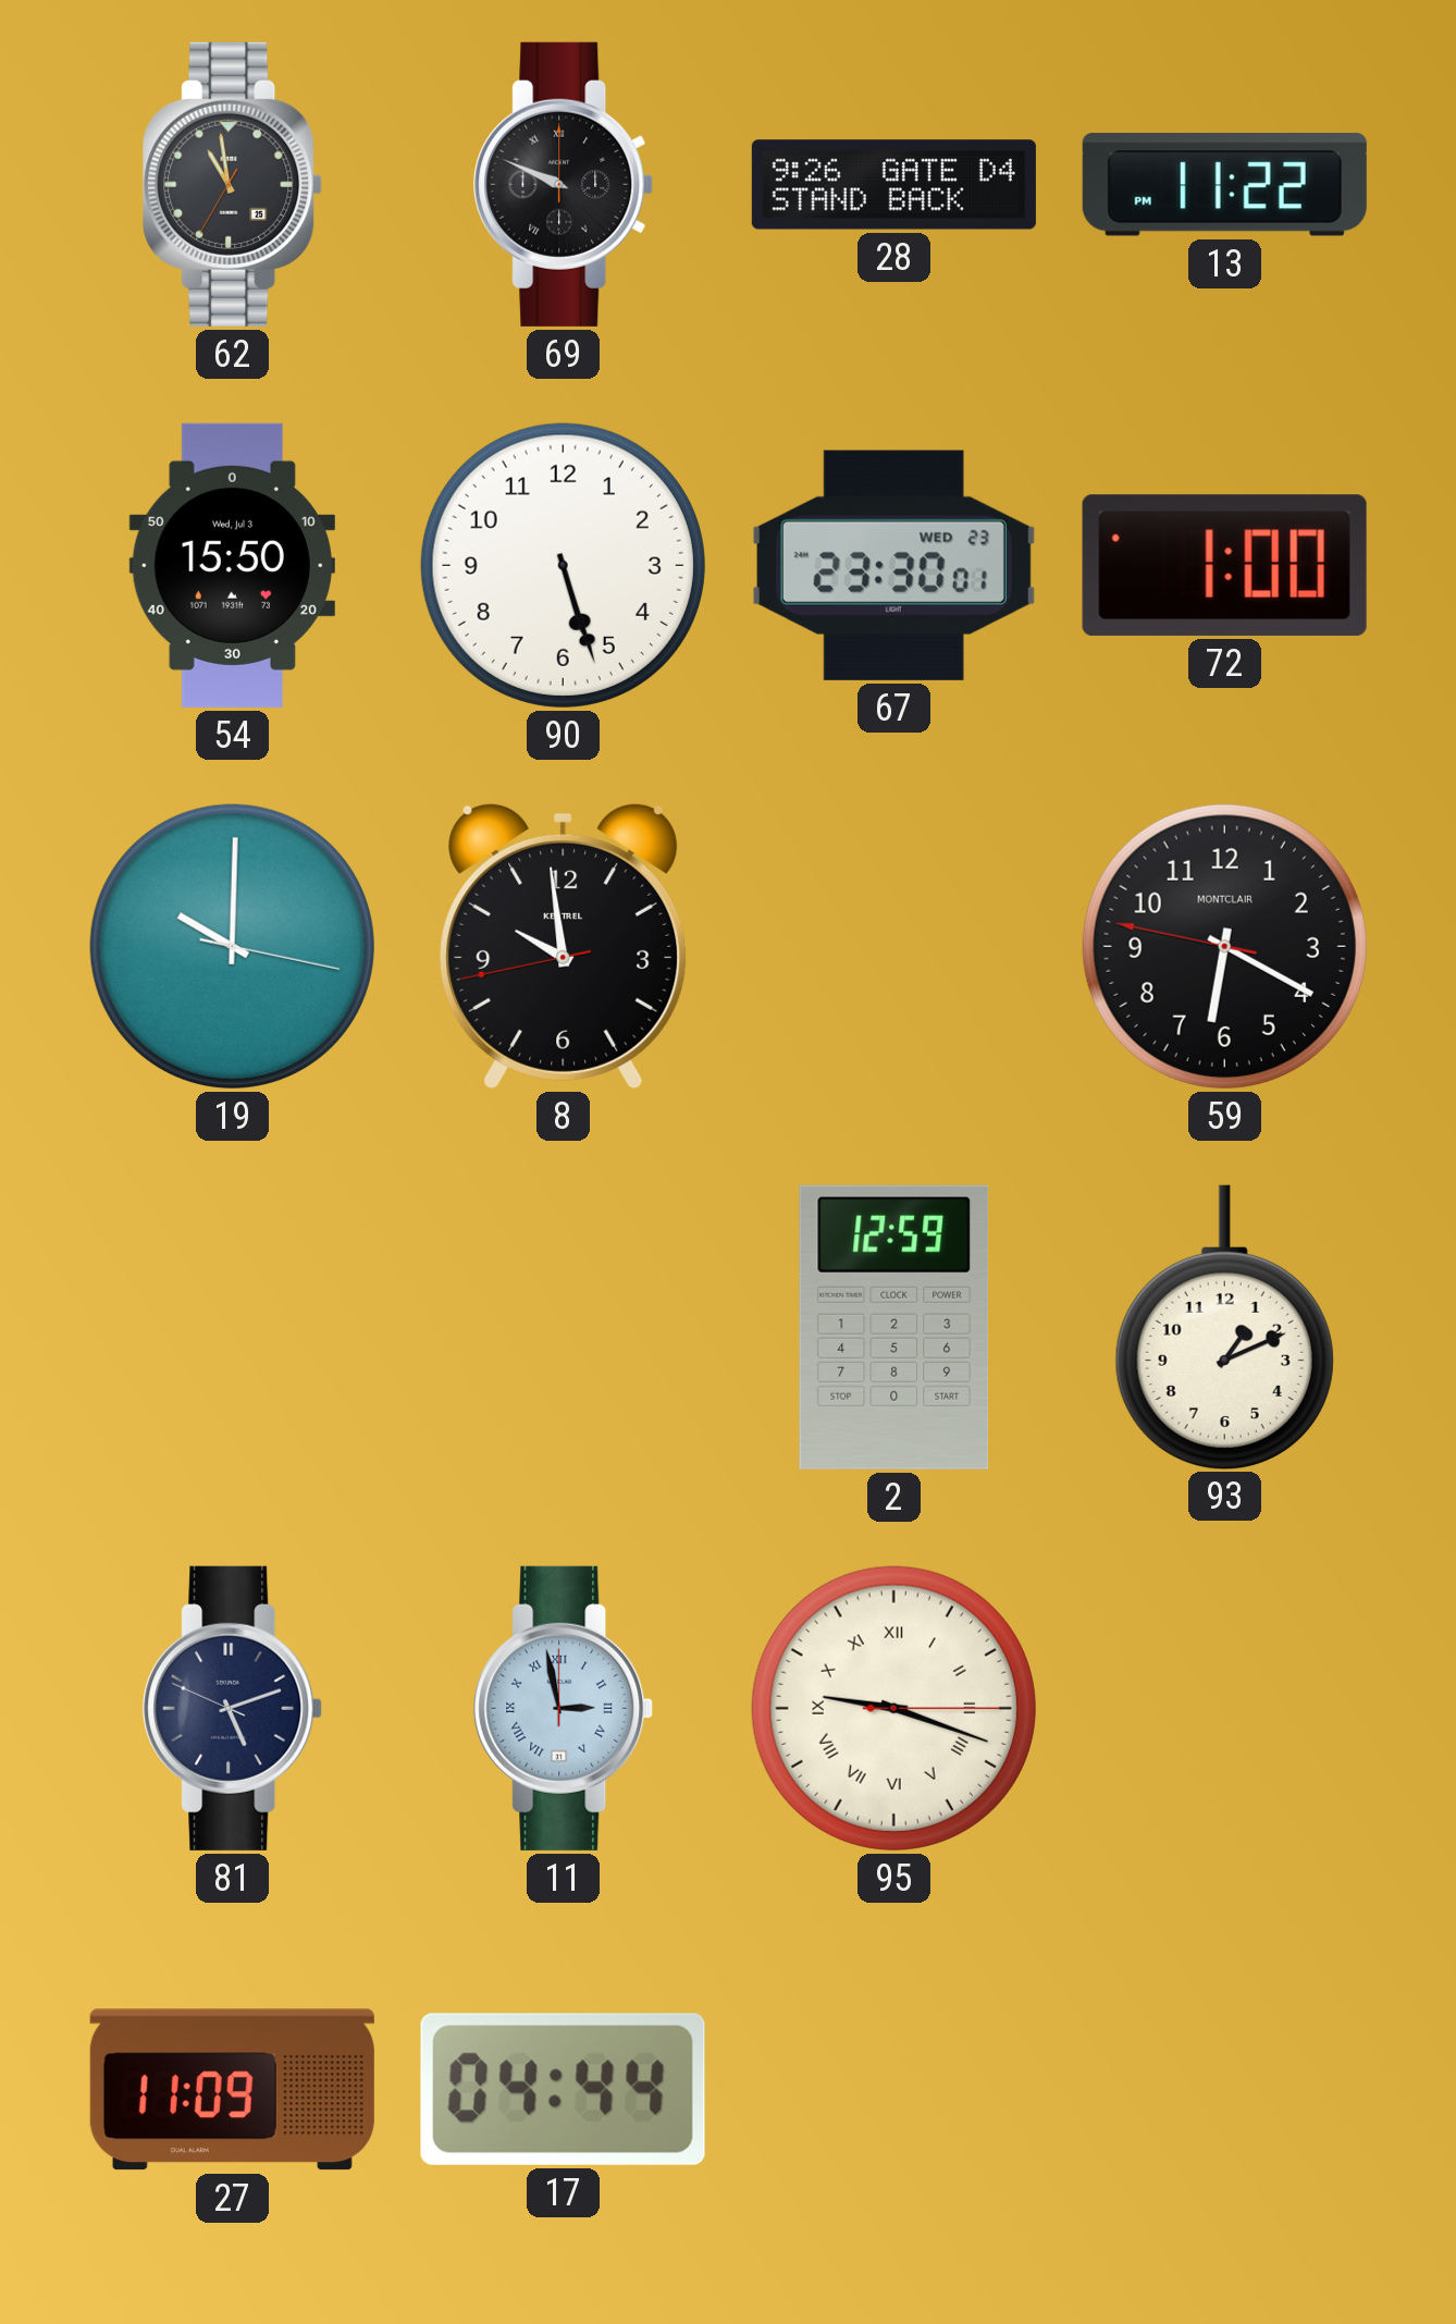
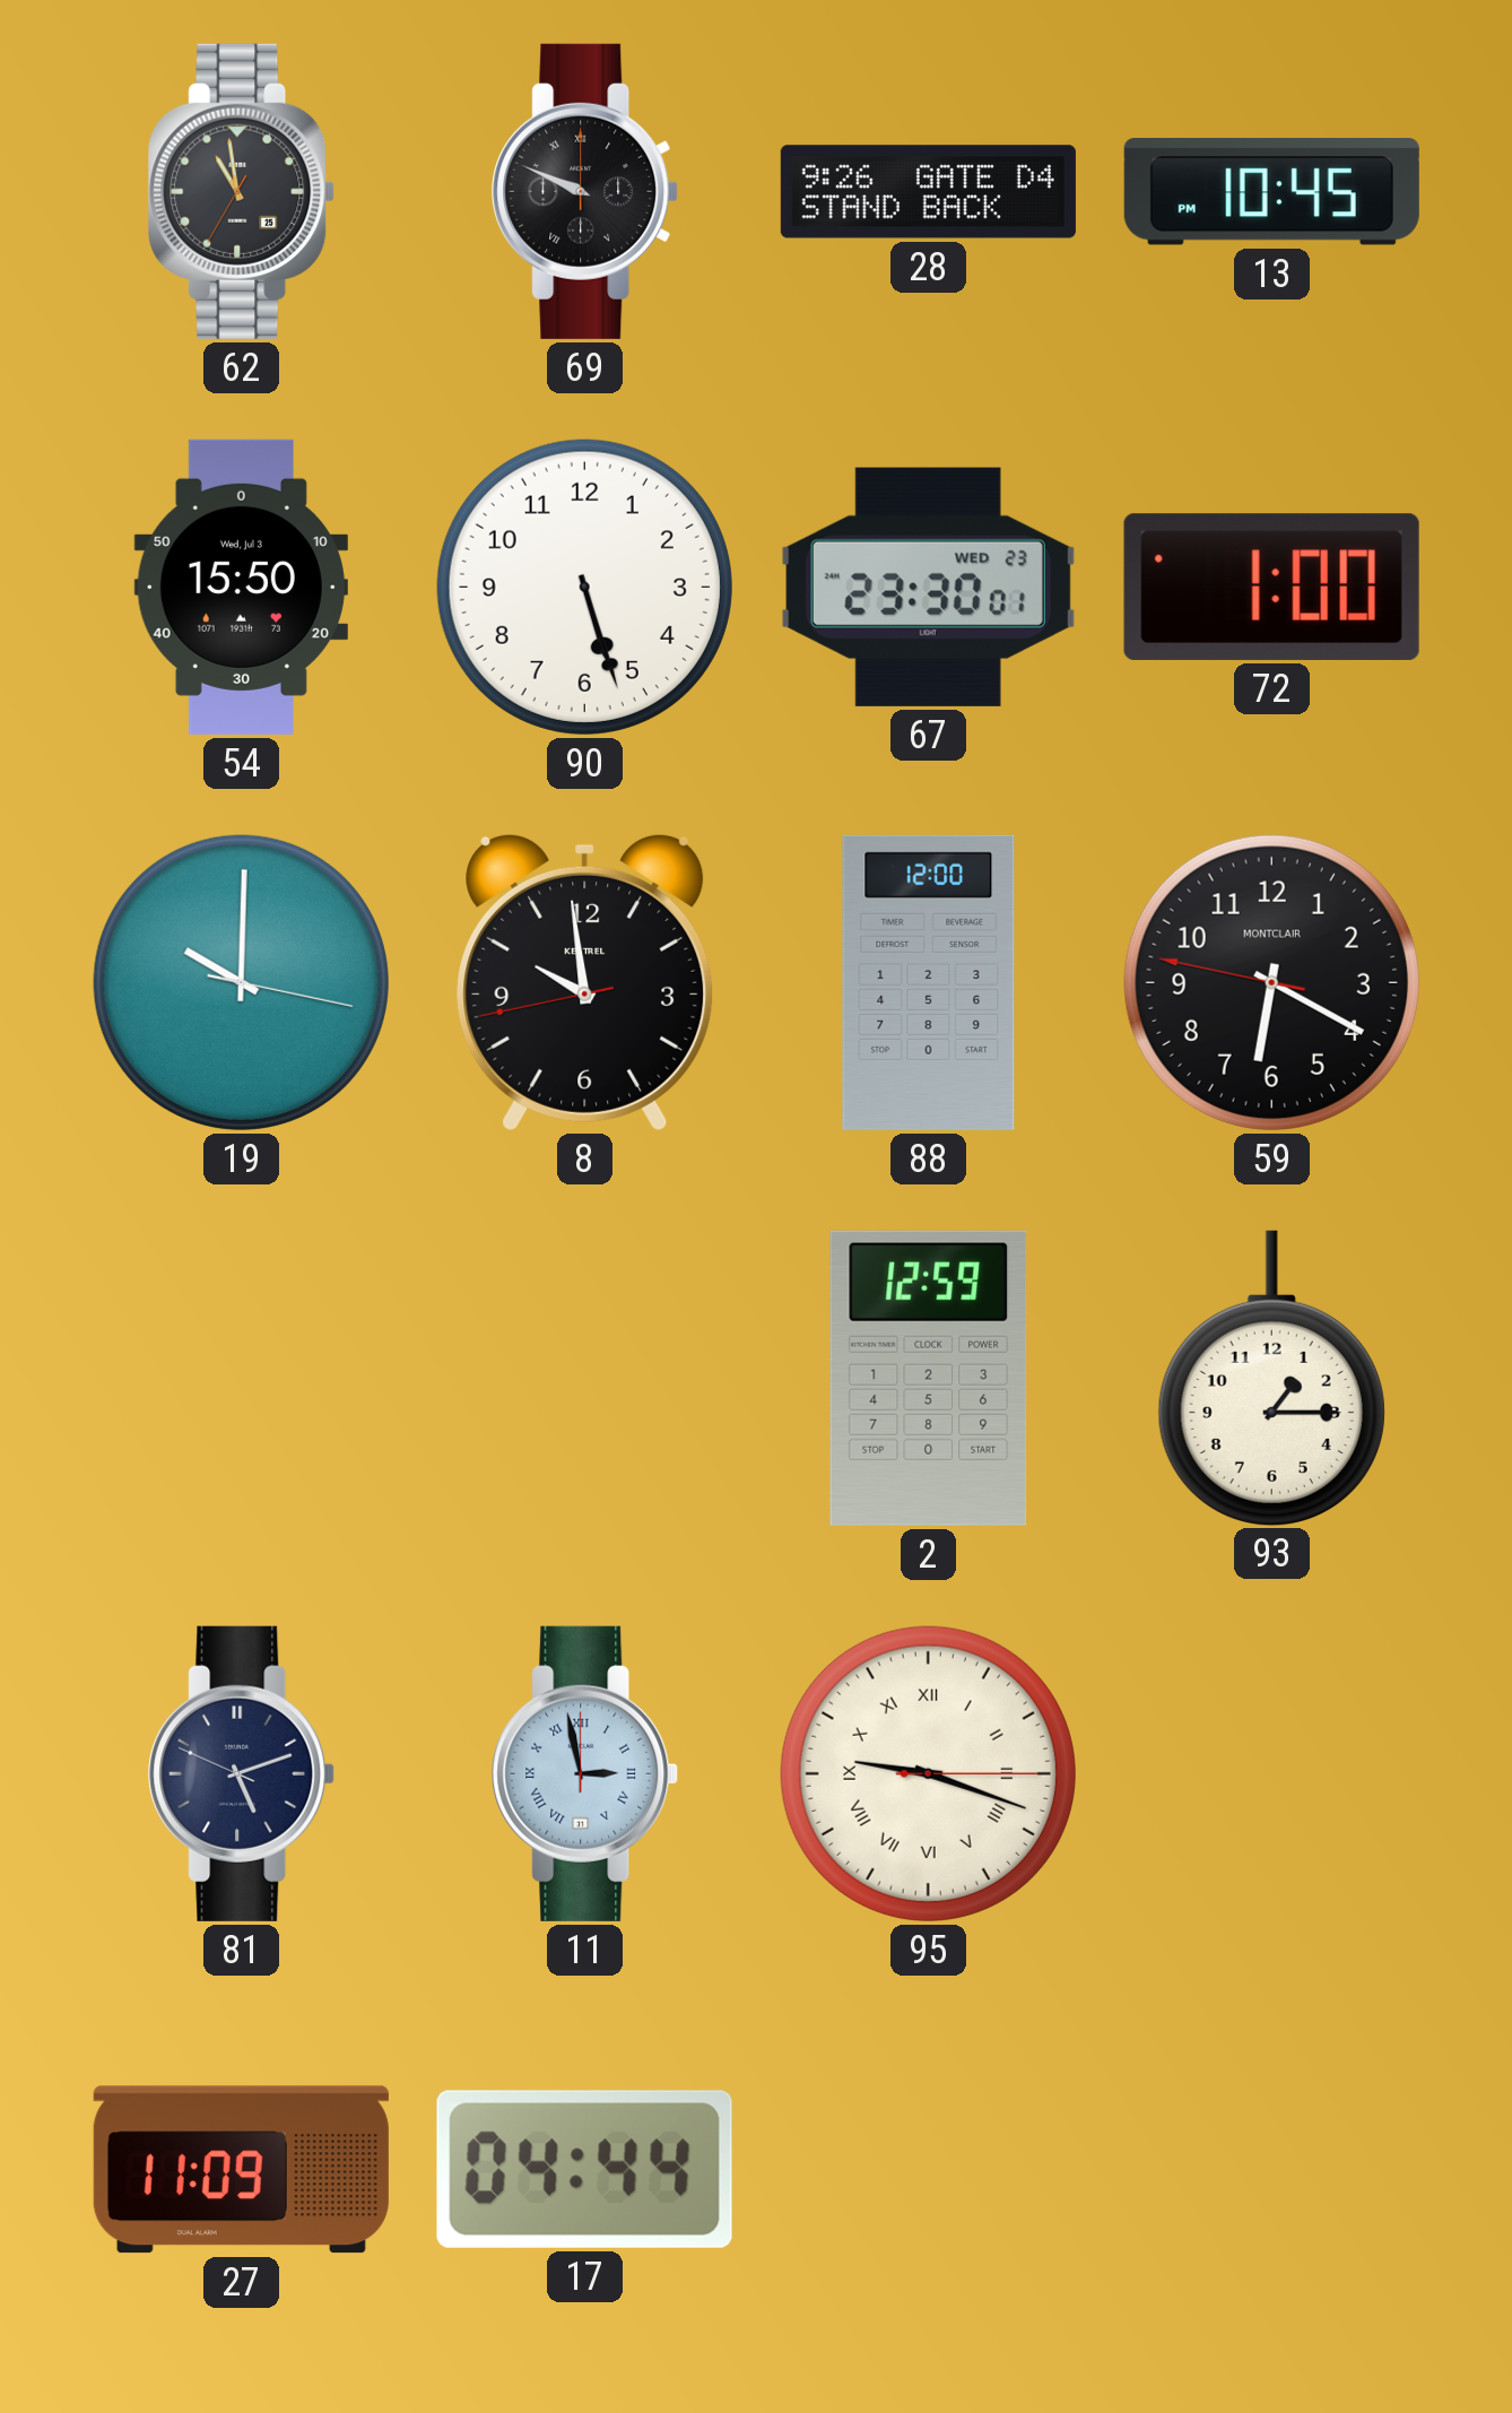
13: 11:22 -> 10:45
88: none -> 12:00
93: 1:11 -> 1:15
